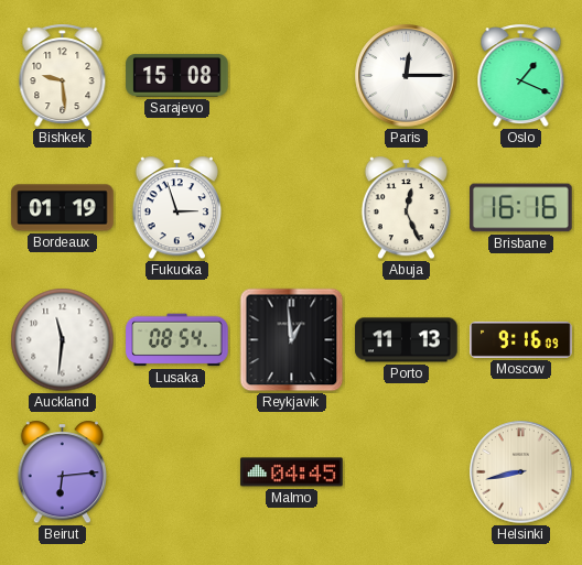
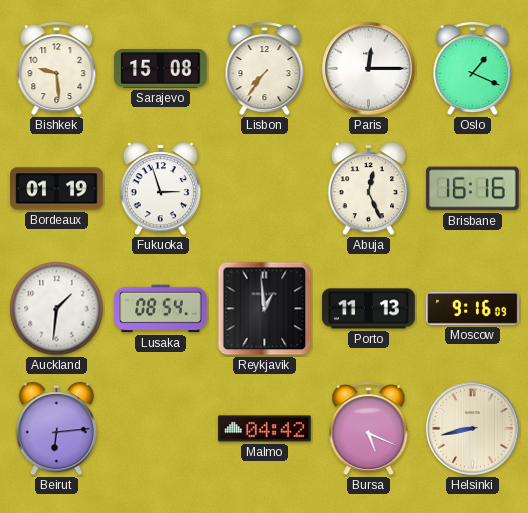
Lisbon: none -> 7:36
Auckland: 11:31 -> 1:31
Malmo: 04:45 -> 04:42
Bursa: none -> 5:19
